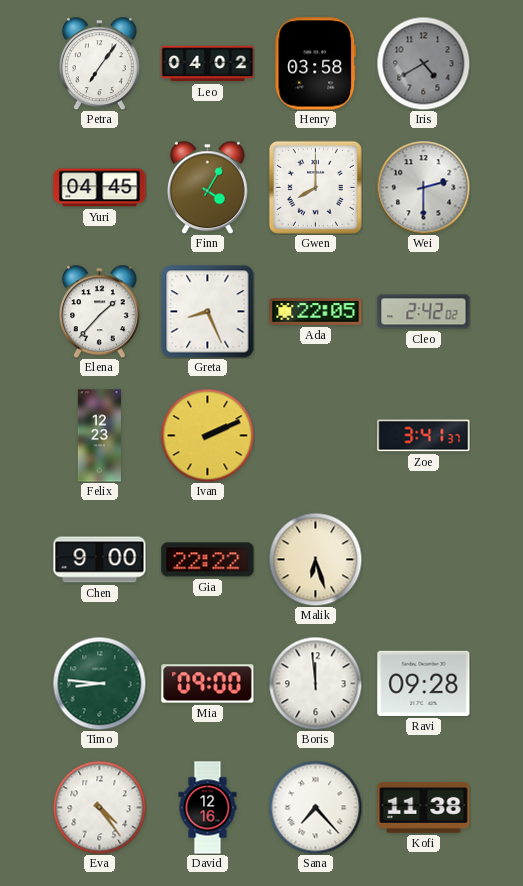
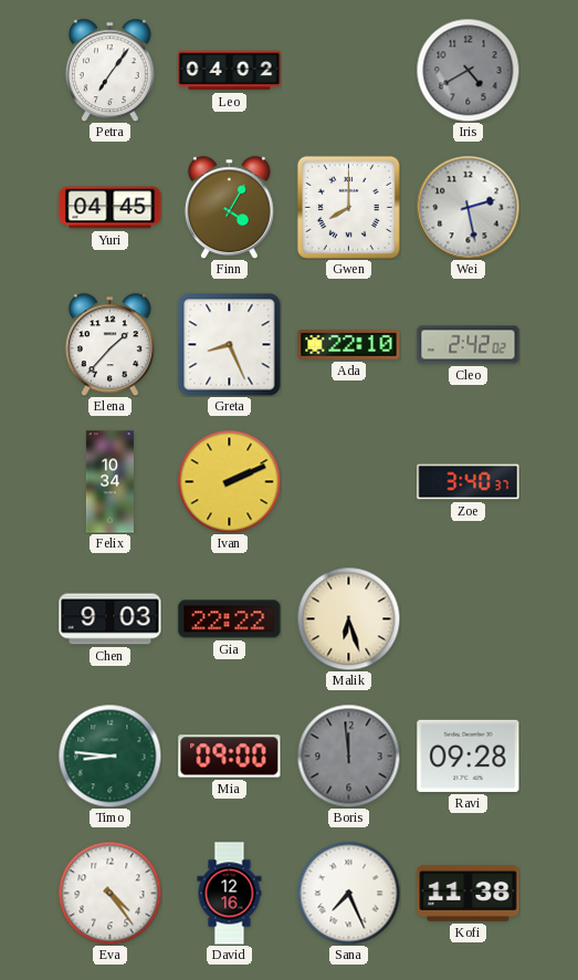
Henry: 03:58 -> none
Wei: 2:30 -> 2:28
Ada: 22:05 -> 22:10
Felix: 12:23 -> 10:34
Zoe: 3:41 -> 3:40
Chen: 9:00 -> 9:03
Boris dial: white -> grey
Sana: 7:23 -> 7:26
